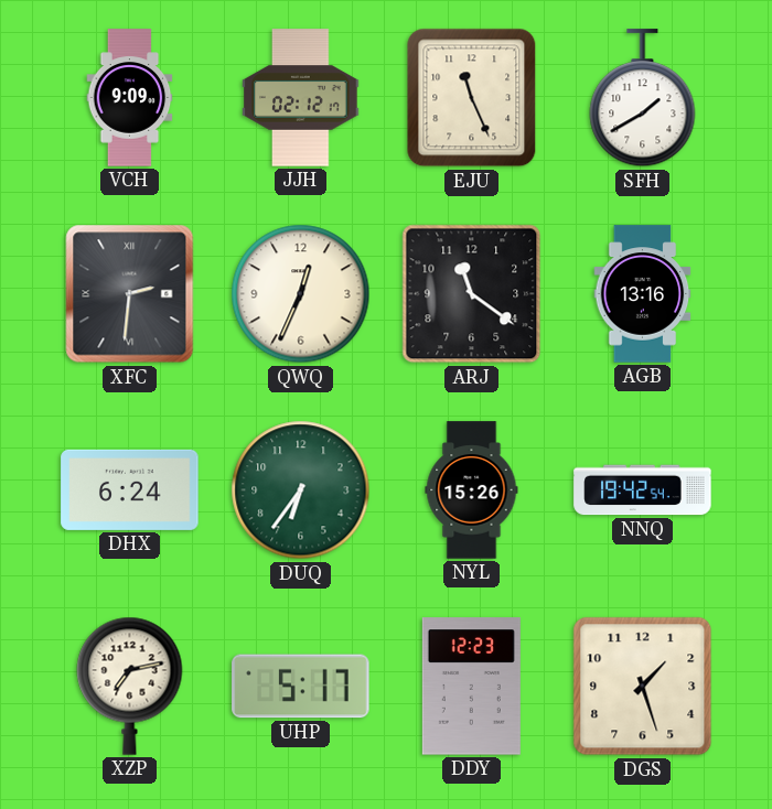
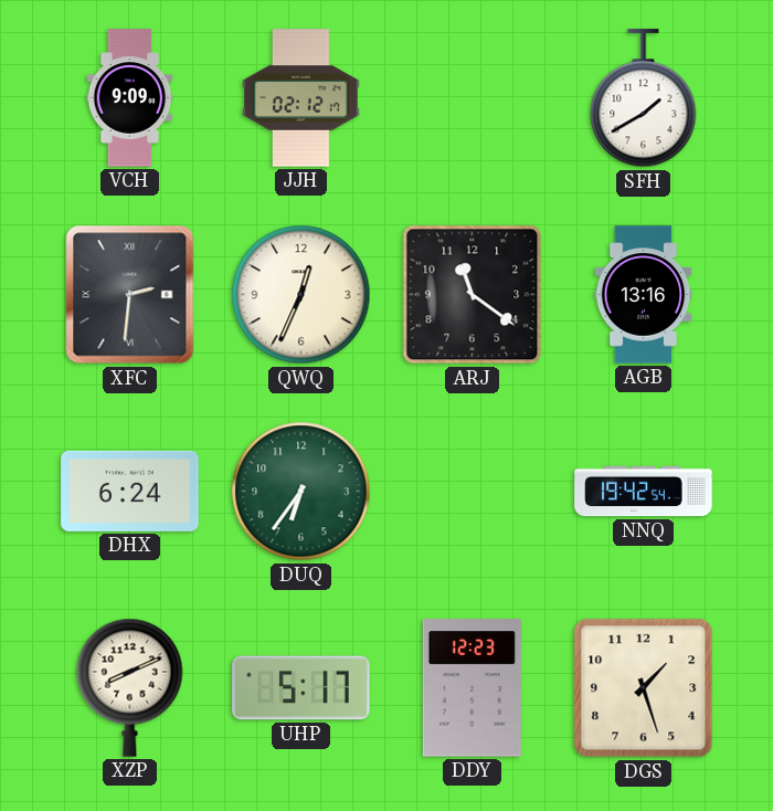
EJU: 11:26 -> none
NYL: 15:26 -> none
XZP: 7:13 -> 8:11
